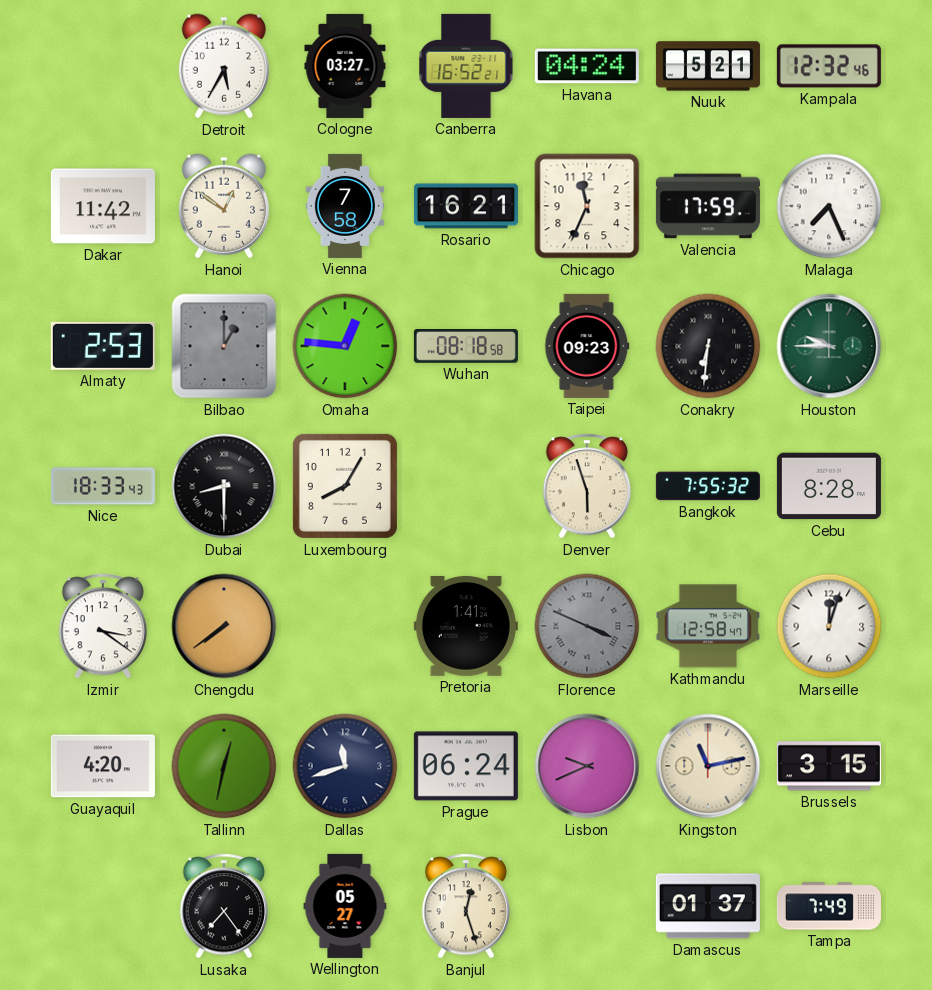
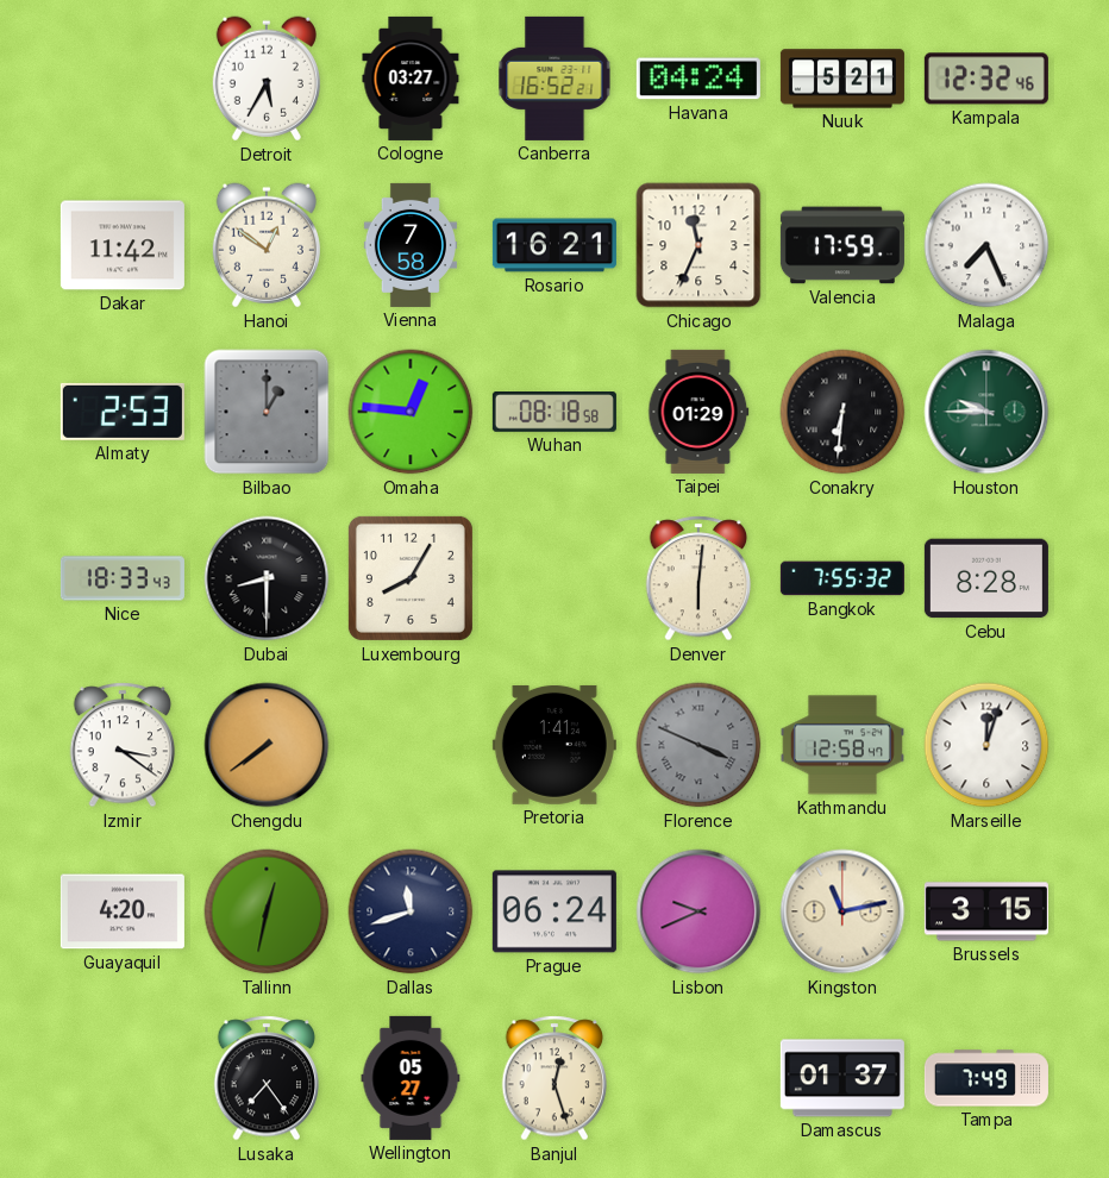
Taipei: 09:23 -> 01:29
Denver: 5:57 -> 6:01
